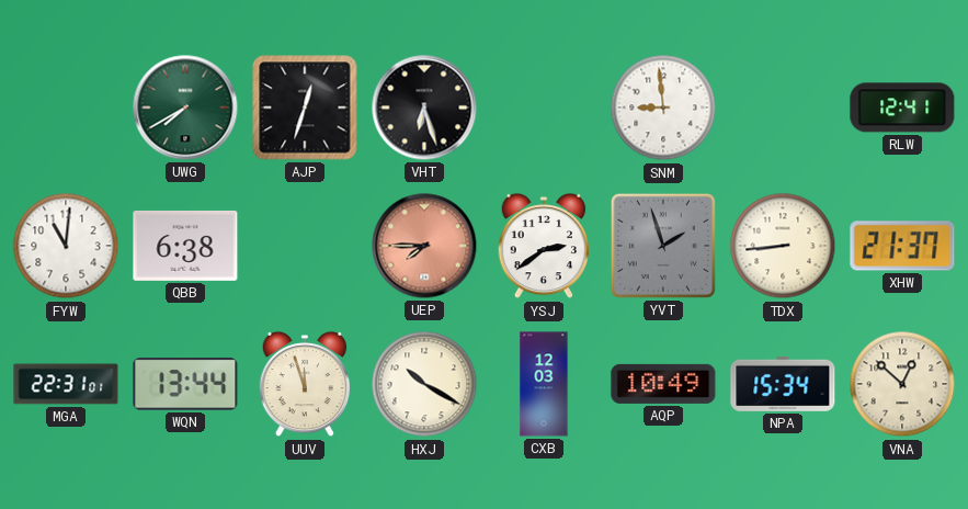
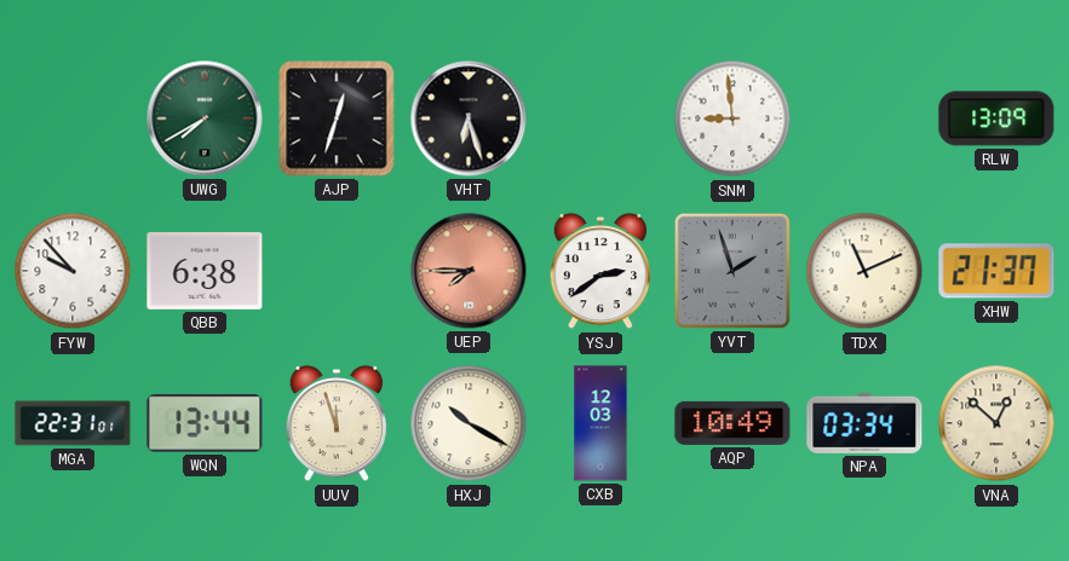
RLW: 12:41 -> 13:09
FYW: 11:01 -> 9:53
TDX: 8:44 -> 11:11
NPA: 15:34 -> 03:34
